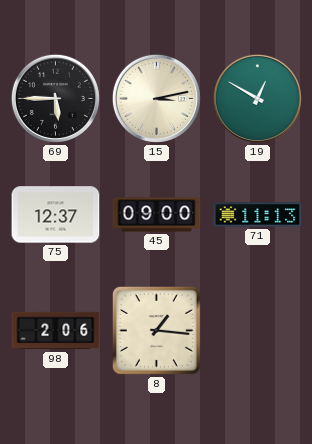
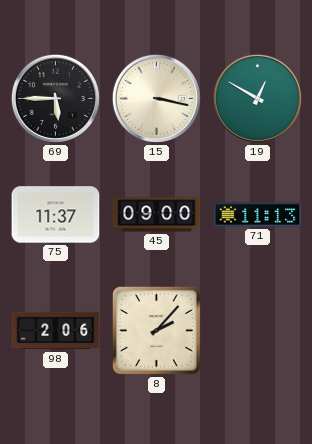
15: 3:13 -> 3:17
75: 12:37 -> 11:37
8: 1:16 -> 2:07
